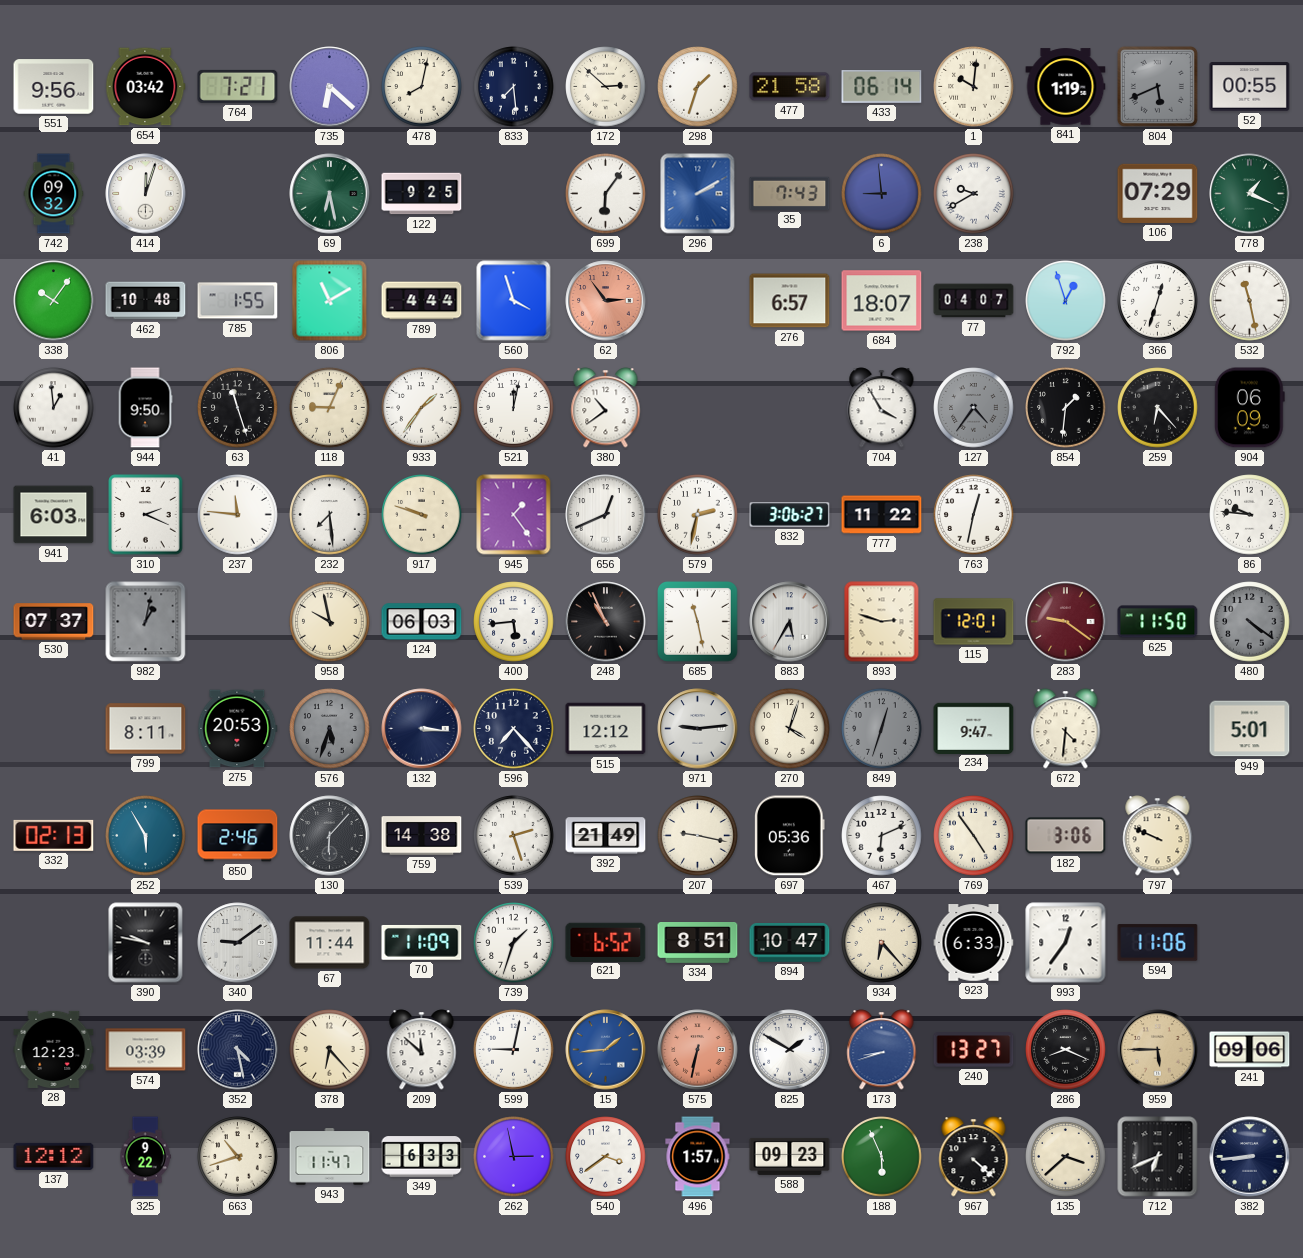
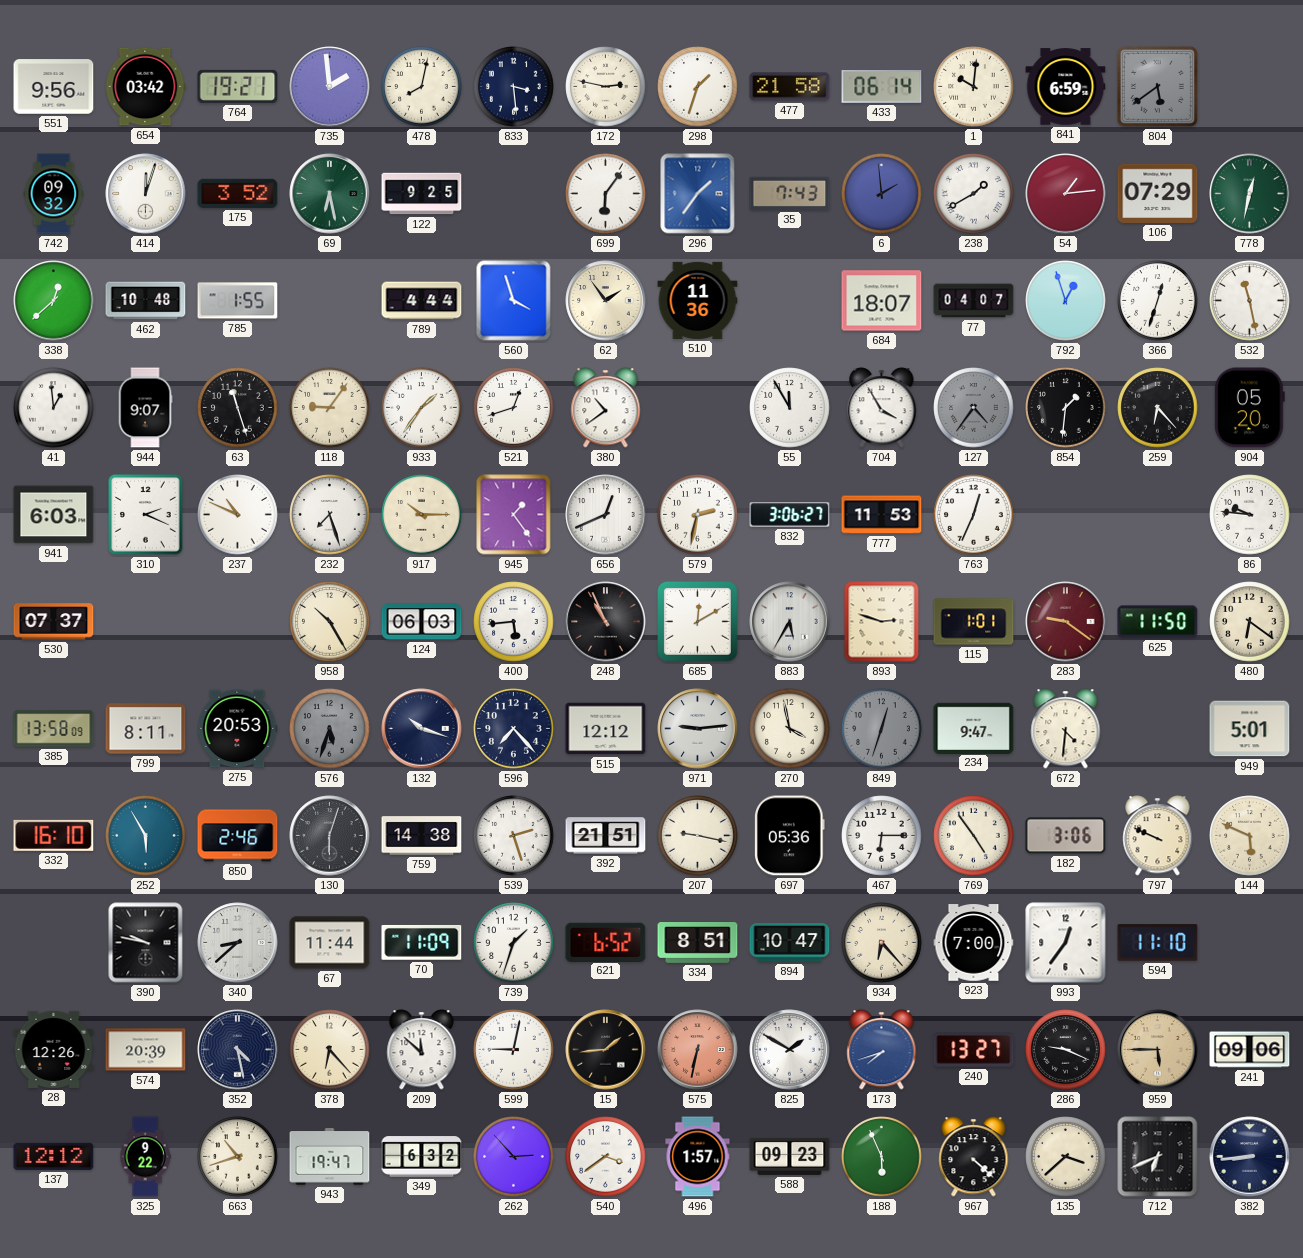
764: 7:21 -> 19:21
735: 6:22 -> 1:59
833: 7:29 -> 3:29
172: 2:52 -> 2:47
841: 1:19 -> 6:59
804: 5:41 -> 5:39
52: 00:55 -> none
175: none -> 3:52
296: 2:10 -> 1:36
6: 8:59 -> 1:59
238: 9:40 -> 1:40
54: none -> 1:14
778: 1:19 -> 12:32
338: 10:06 -> 12:38
806: 11:10 -> none
62: 2:54 -> 1:54
62 dial: salmon -> cream
510: none -> 11:36
276: 6:57 -> none
944: 9:50 -> 9:07
118: 9:04 -> 9:06
521: 12:02 -> 12:42
55: none -> 11:55
904: 06:09 -> 05:20
237: 11:46 -> 10:49
232: 7:29 -> 7:27
917: 9:48 -> 10:15
777: 11:22 -> 11:53
763: 12:32 -> 12:34
982: 1:02 -> none
958: 9:58 -> 10:25
685: 11:28 -> 12:10
115: 12:01 -> 1:01
480: 4:21 -> 6:21
480 dial: grey -> cream
385: none -> 13:58
132: 3:16 -> 10:18
270: 4:03 -> 3:58
332: 02:13 -> 16:10
130: 6:07 -> 6:03
392: 21:49 -> 21:51
467: 6:11 -> 6:15
144: none -> 5:49
340: 9:09 -> 8:38
923: 6:33 -> 7:00
594: 11:06 -> 11:10
28: 12:23 -> 12:26
574: 03:39 -> 20:39
15 dial: blue -> black
173: 8:42 -> 7:42
286: 8:19 -> 9:19
943: 11:47 -> 19:47
349: 6:33 -> 6:32
262: 2:58 -> 2:53
